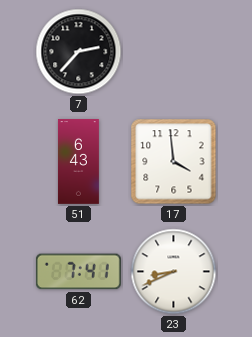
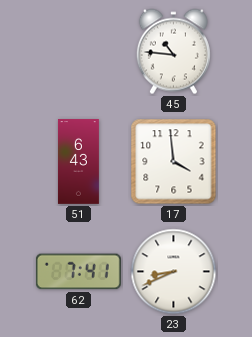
7: 2:37 -> none
45: none -> 10:46
